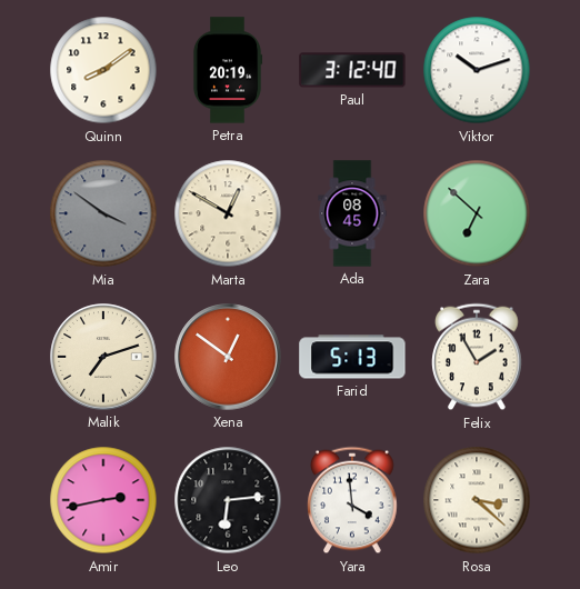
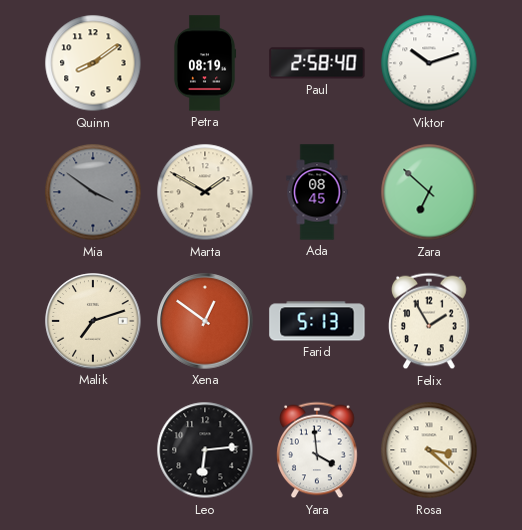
Petra: 20:19 -> 08:19
Paul: 3:12 -> 2:58
Marta: 12:50 -> 1:50
Amir: 2:43 -> none
